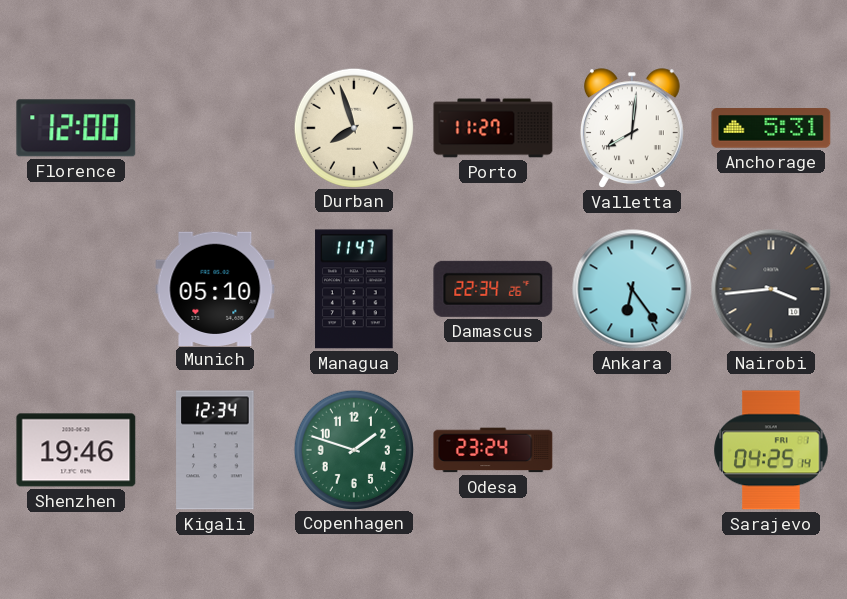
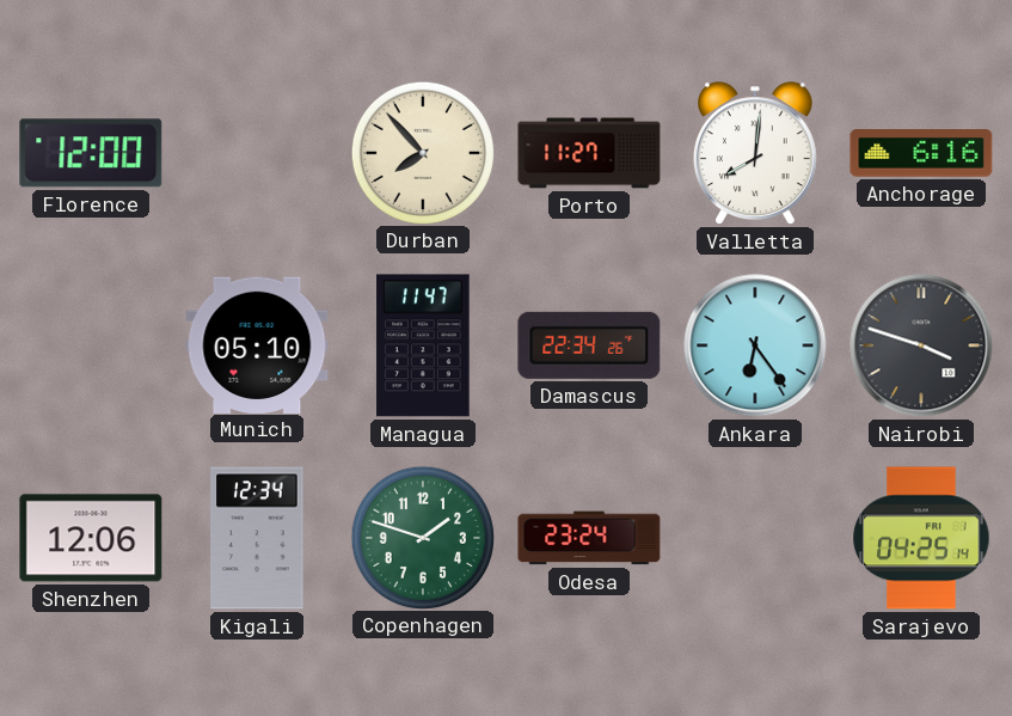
Durban: 7:57 -> 7:53
Anchorage: 5:31 -> 6:16
Nairobi: 3:44 -> 3:48
Shenzhen: 19:46 -> 12:06
